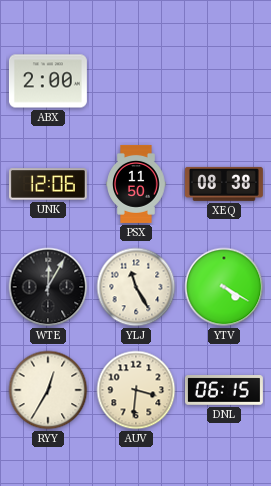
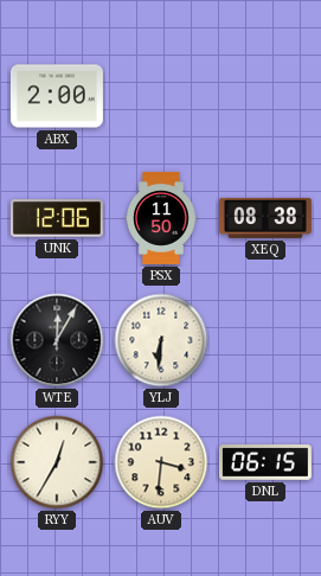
YLJ: 11:25 -> 6:31
YTV: 4:20 -> none
